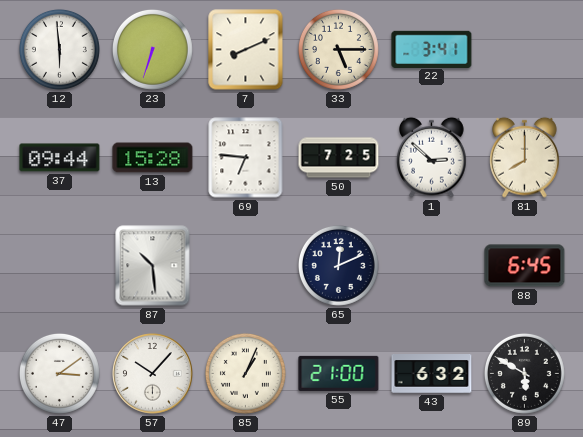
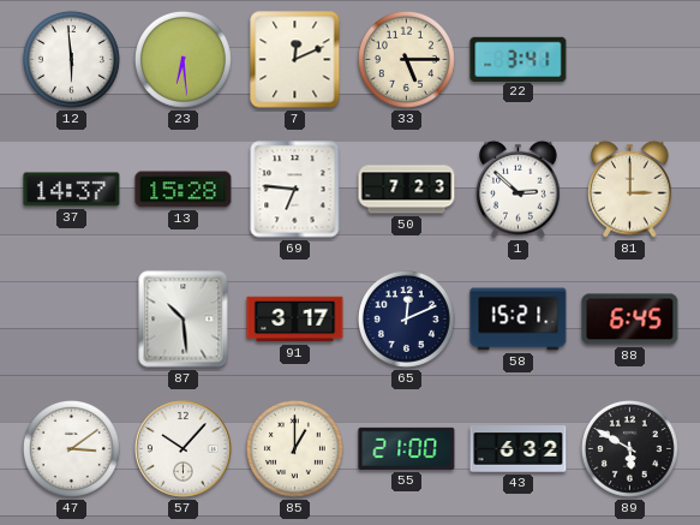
23: 6:33 -> 6:29
7: 8:11 -> 12:11
37: 09:44 -> 14:37
50: 7:25 -> 7:23
81: 8:00 -> 3:00
91: none -> 3:17
58: none -> 15:21
85: 1:04 -> 1:00
